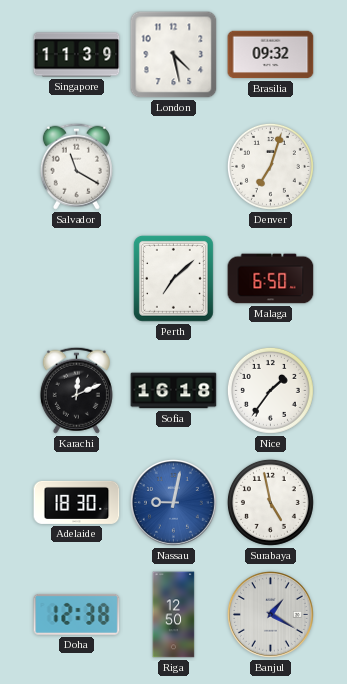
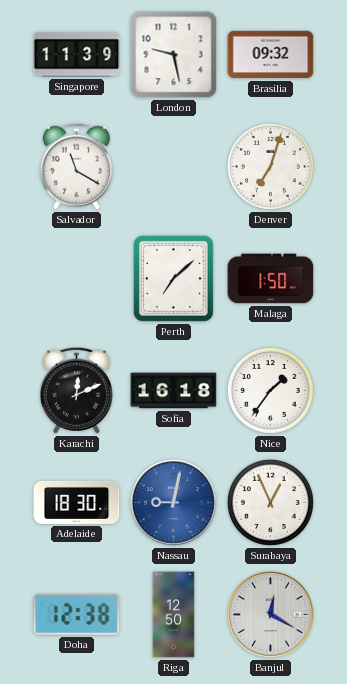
London: 4:28 -> 9:28
Malaga: 6:50 -> 1:50
Surabaya: 4:58 -> 12:56
Banjul: 1:20 -> 12:20
